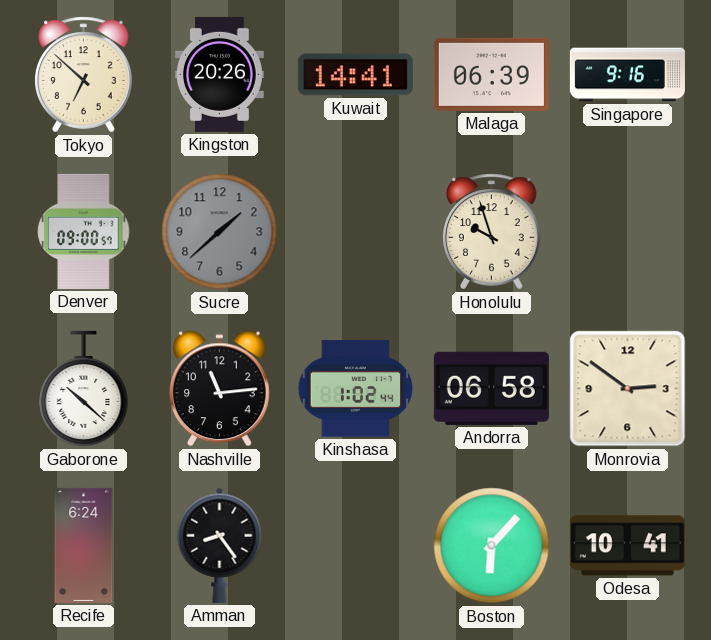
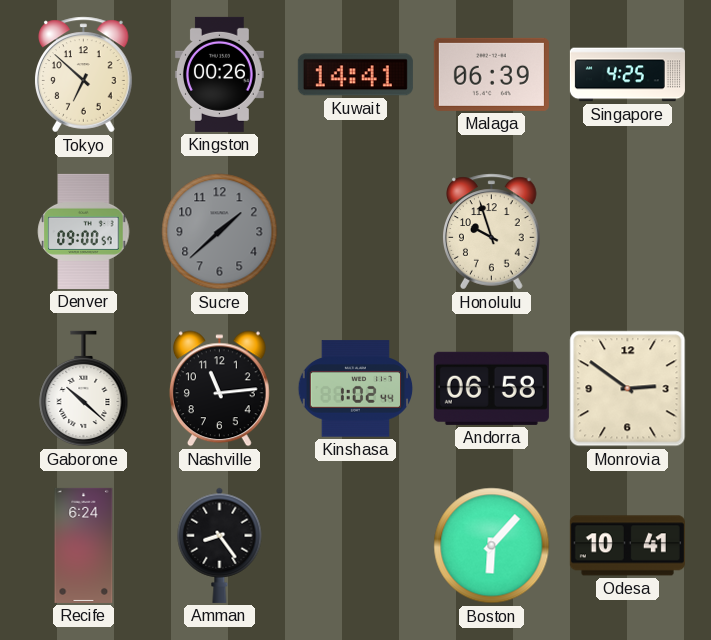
Kingston: 20:26 -> 00:26
Singapore: 9:16 -> 4:25
